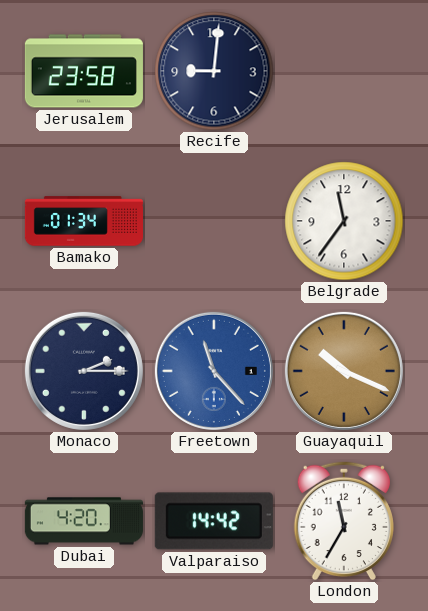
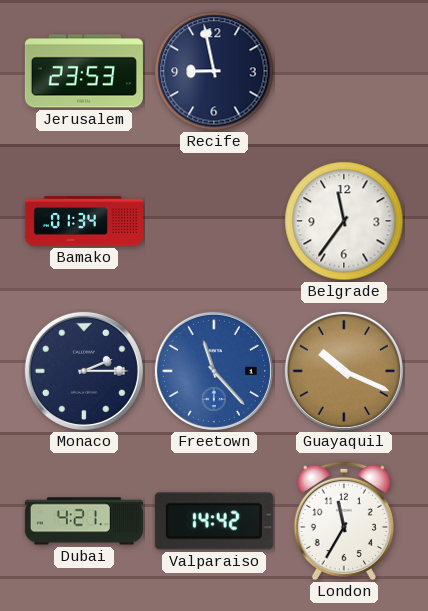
Jerusalem: 23:58 -> 23:53
Recife: 9:01 -> 8:58
Dubai: 4:20 -> 4:21
